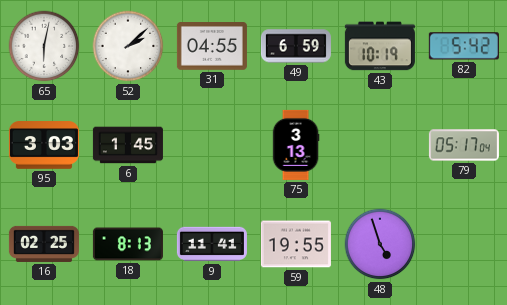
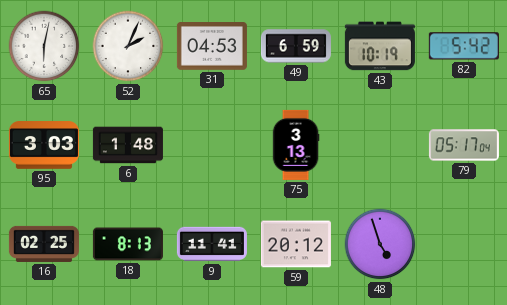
52: 2:08 -> 2:04
31: 04:55 -> 04:53
6: 1:45 -> 1:48
59: 19:55 -> 20:12
